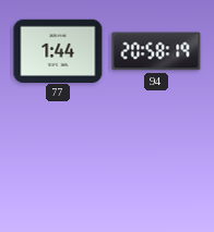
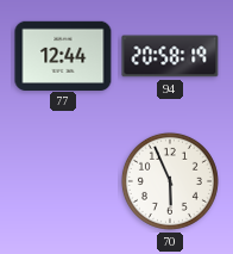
77: 1:44 -> 12:44
70: none -> 5:56
